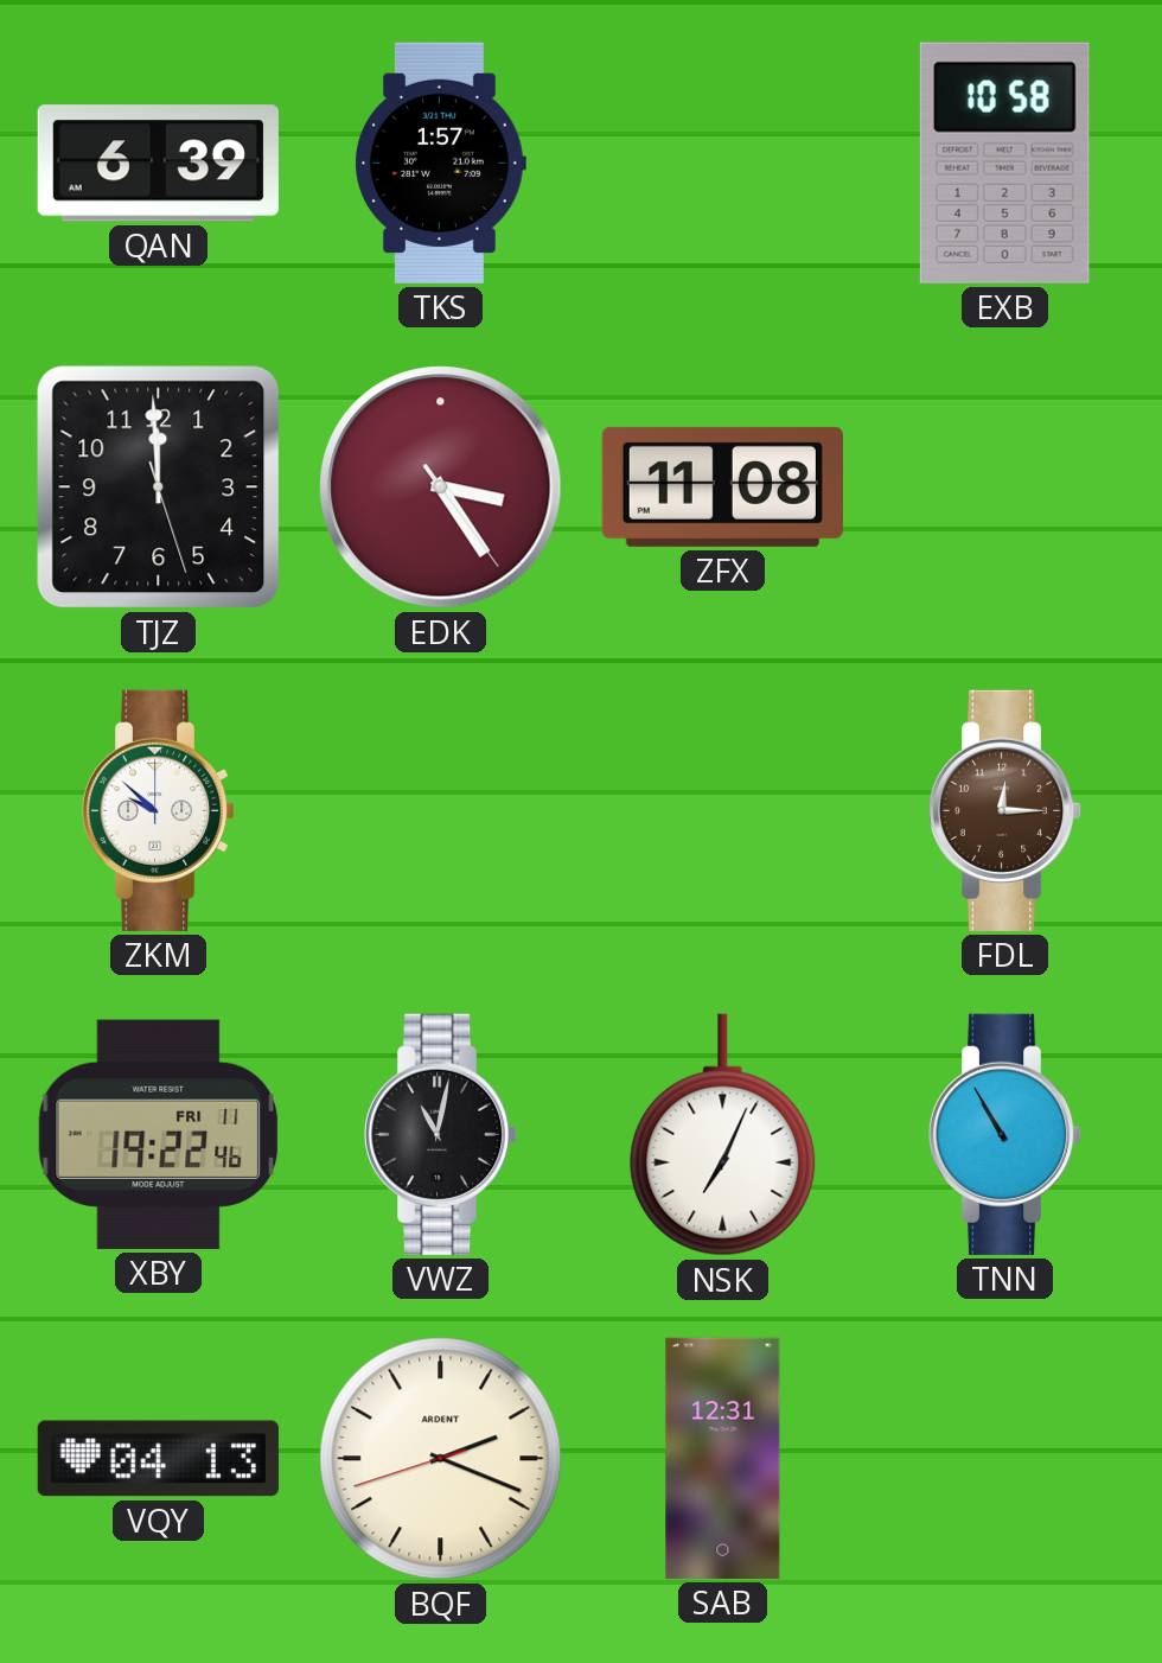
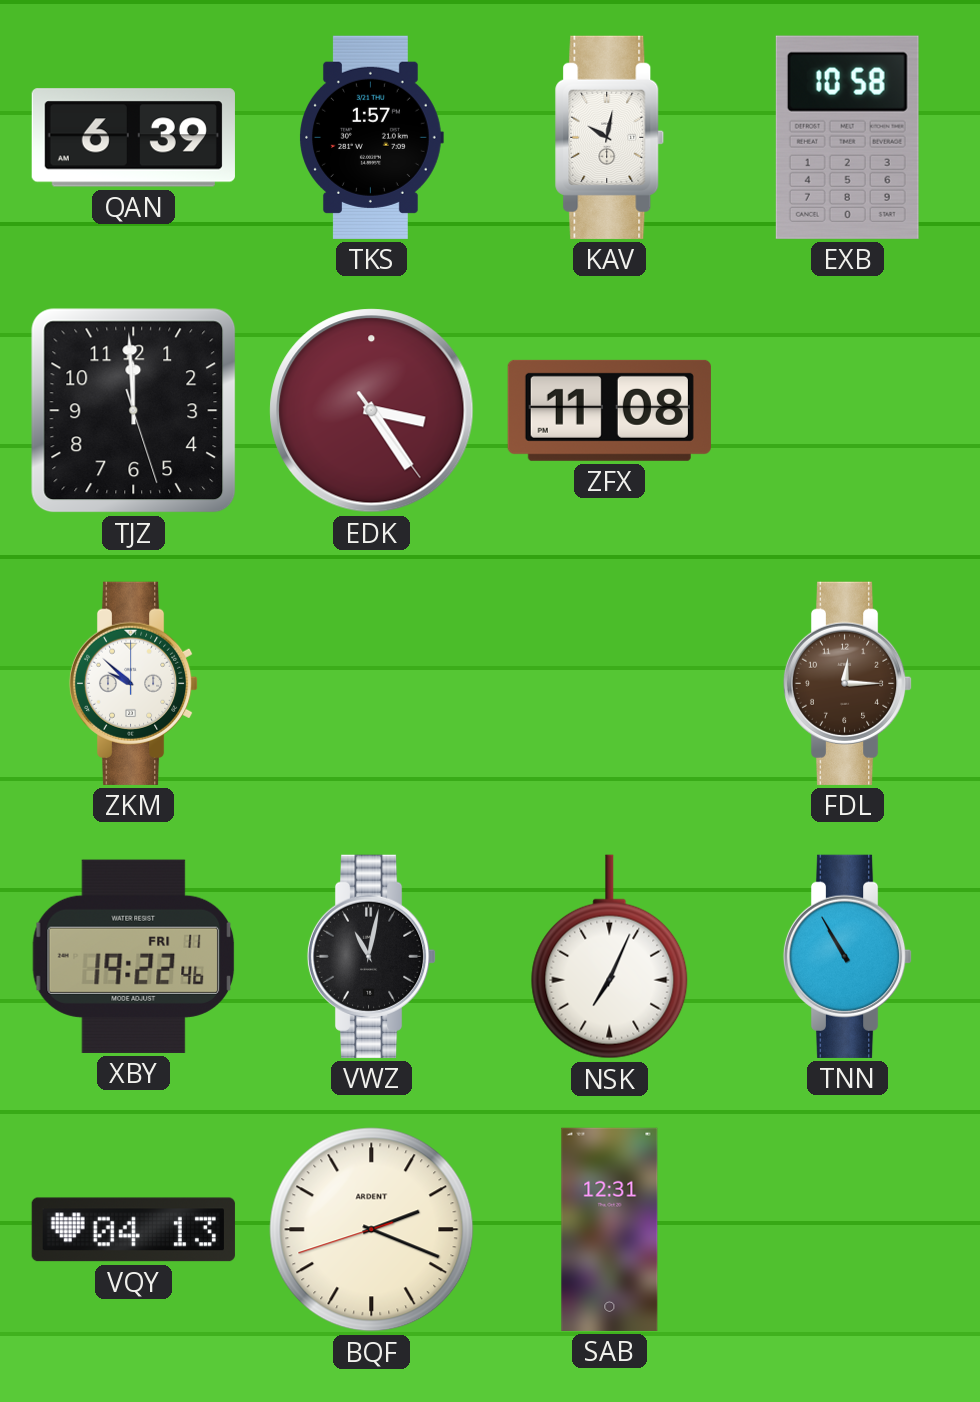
KAV: none -> 10:02
